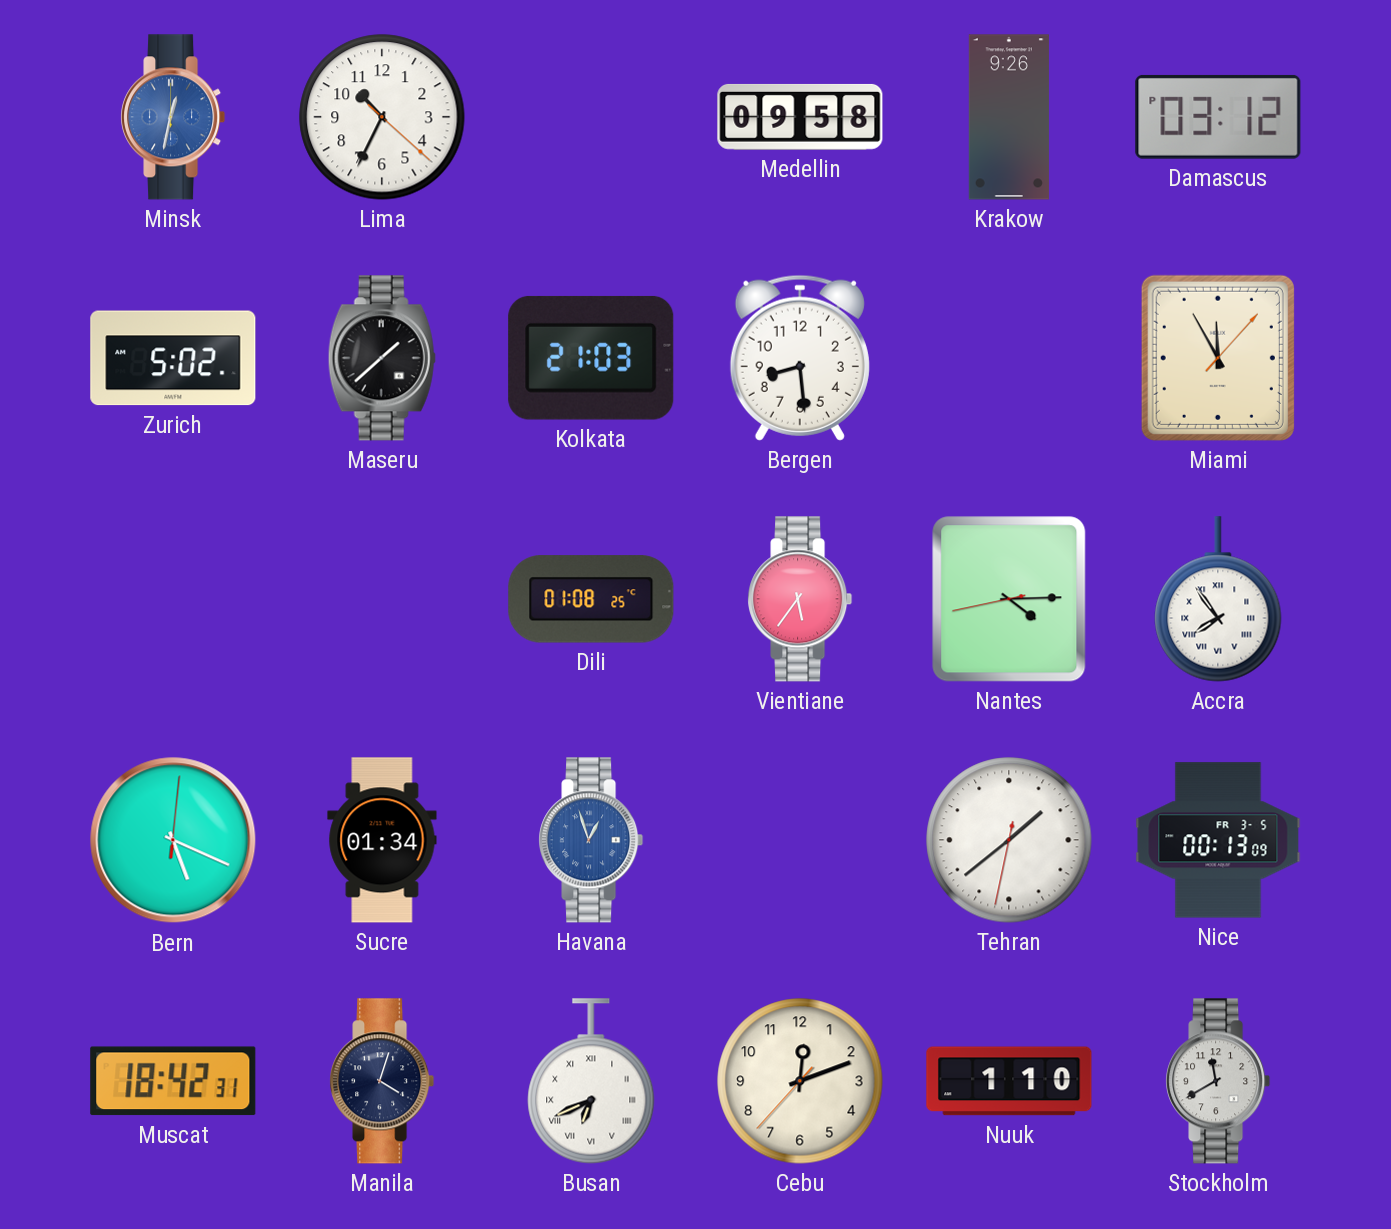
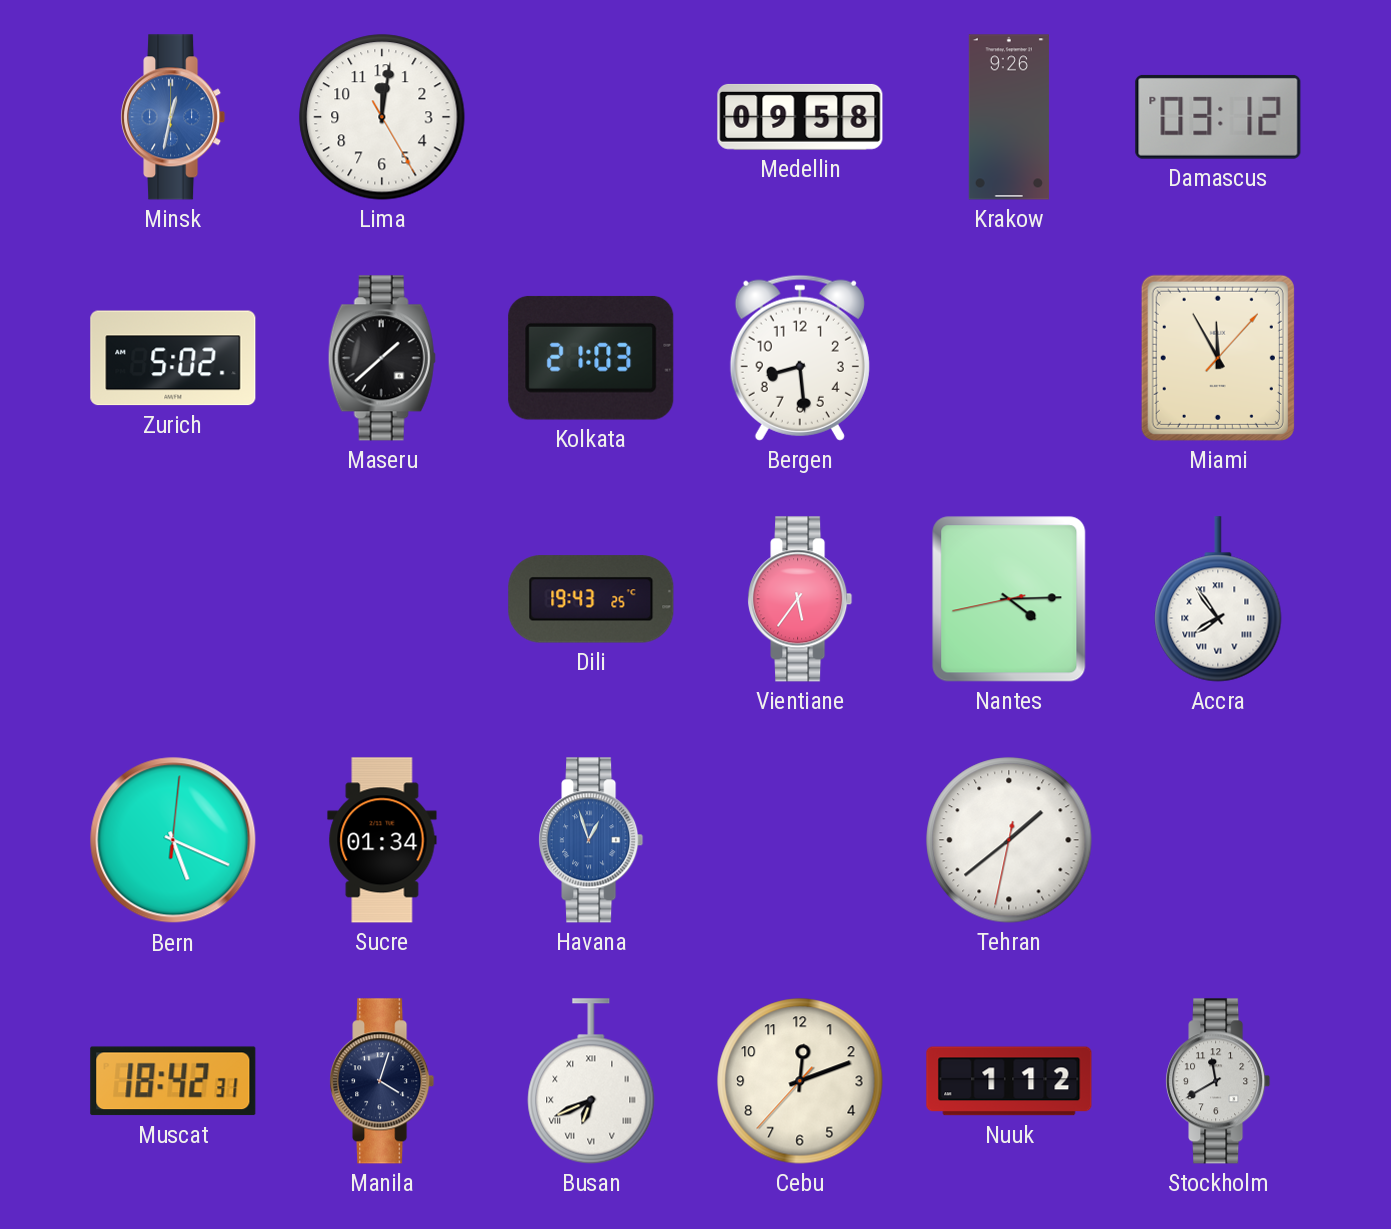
Lima: 10:34 -> 12:01
Dili: 01:08 -> 19:43
Nice: 00:13 -> none
Nuuk: 1:10 -> 1:12
